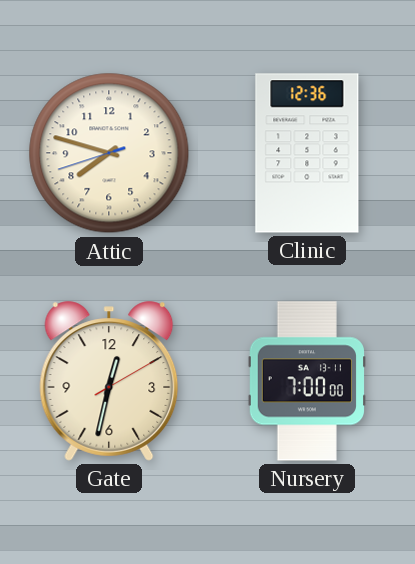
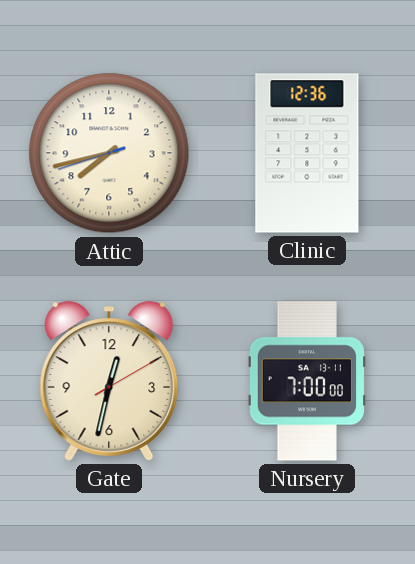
Attic: 7:47 -> 7:42
